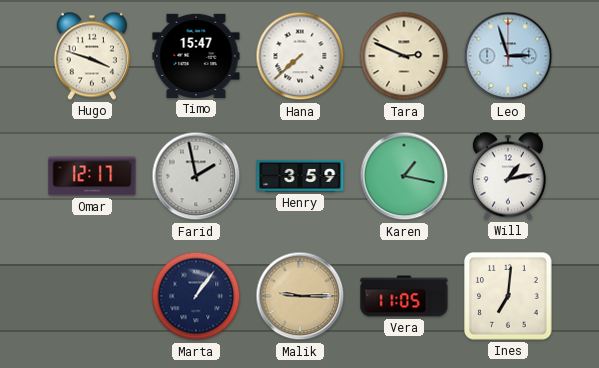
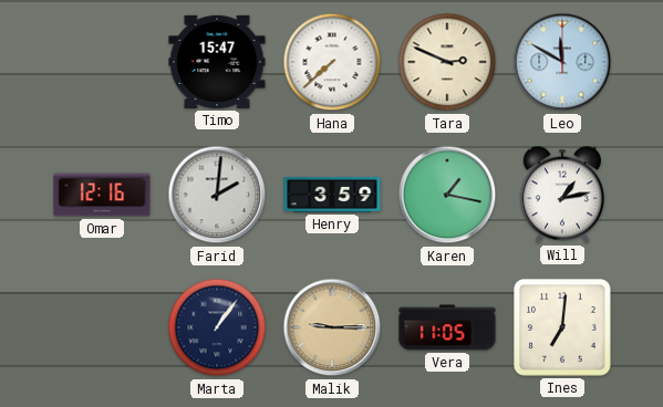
Hugo: 3:48 -> none
Leo: 2:57 -> 11:50
Omar: 12:17 -> 12:16
Farid: 1:58 -> 2:01
